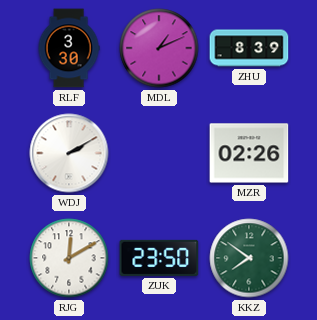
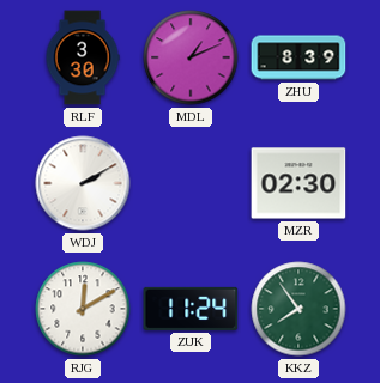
MZR: 02:26 -> 02:30
ZUK: 23:50 -> 11:24
KKZ: 7:51 -> 7:54
